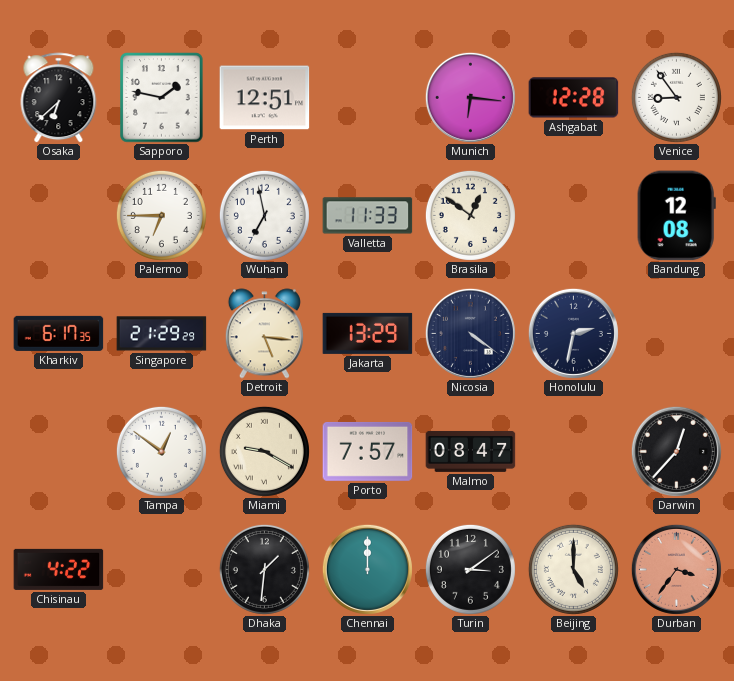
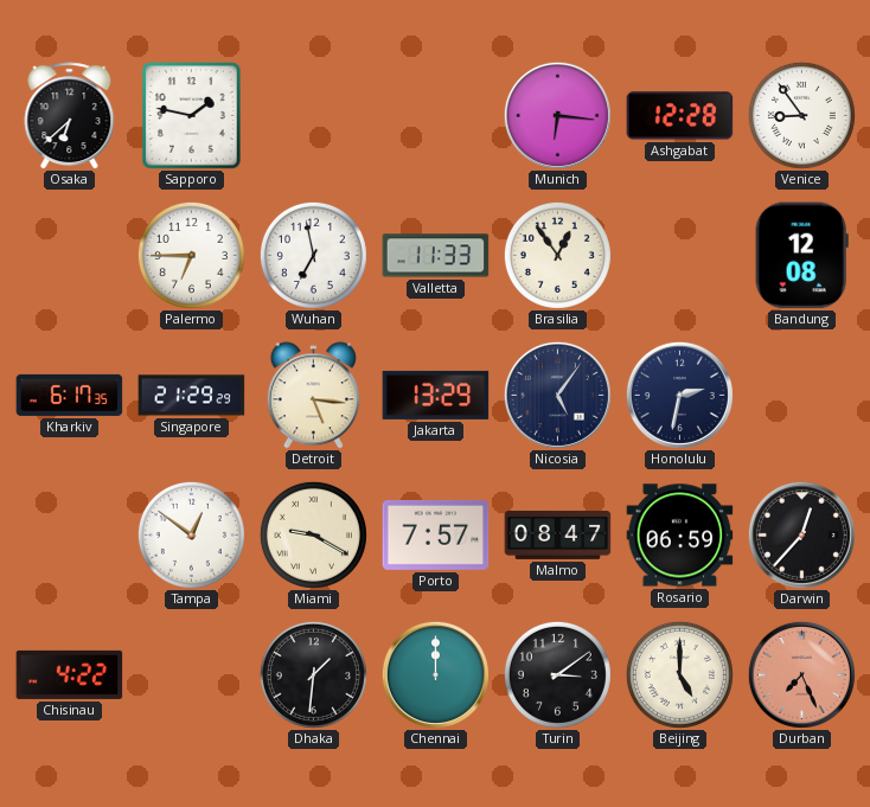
Perth: 12:51 -> none
Brasilia: 12:51 -> 12:54
Nicosia: 4:21 -> 5:06
Rosario: none -> 06:59
Durban: 3:36 -> 7:26
